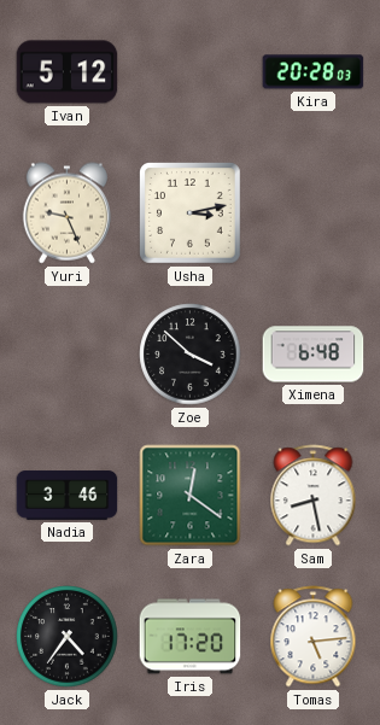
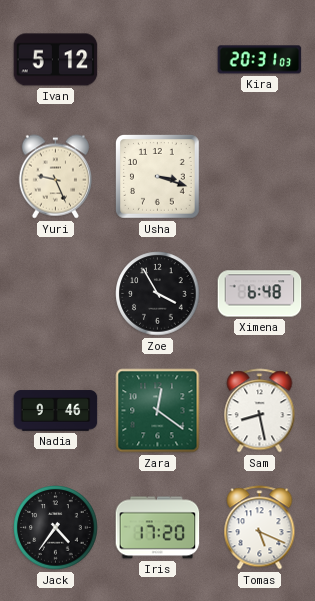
Kira: 20:28 -> 20:31
Usha: 3:13 -> 3:18
Zoe: 3:52 -> 3:55
Nadia: 3:46 -> 9:46
Tomas: 5:14 -> 5:19
